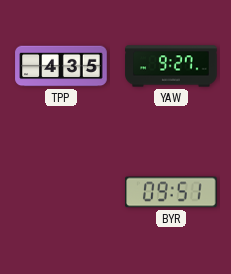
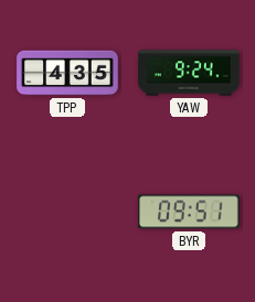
YAW: 9:27 -> 9:24
